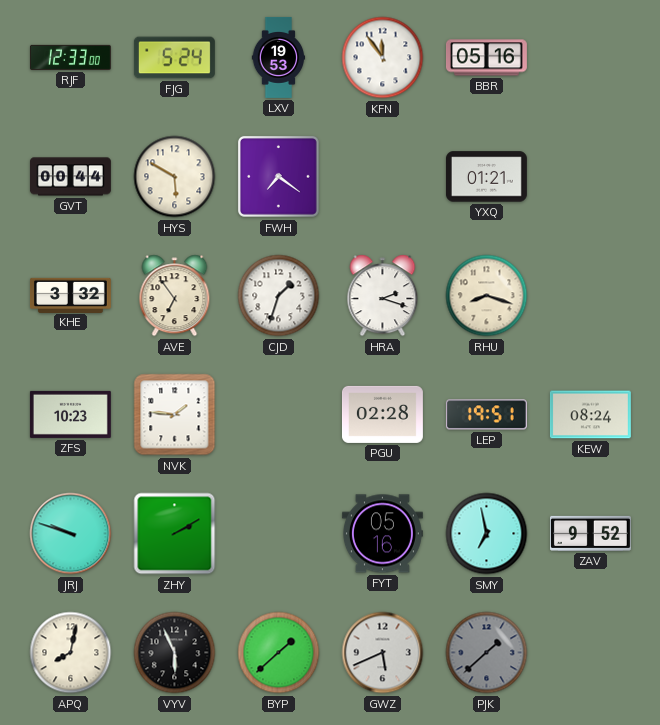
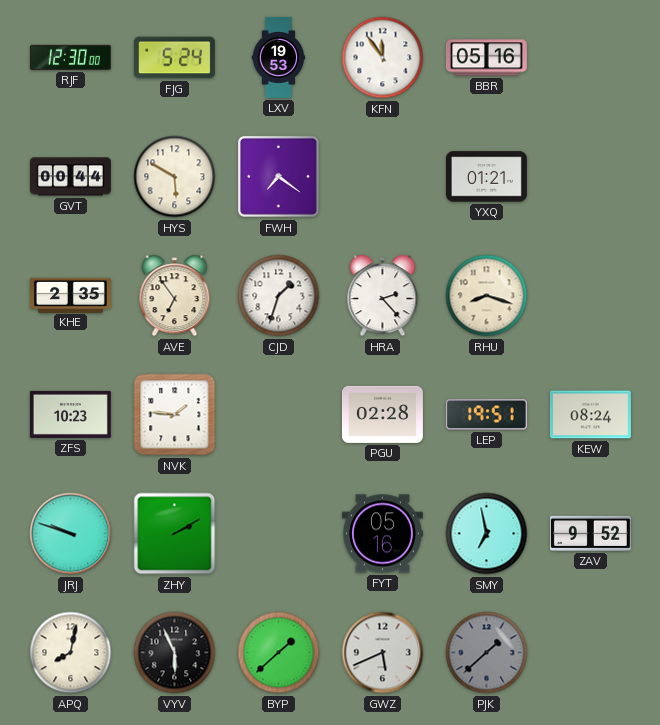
RJF: 12:33 -> 12:30
KHE: 3:32 -> 2:35
HRA: 2:18 -> 2:23
